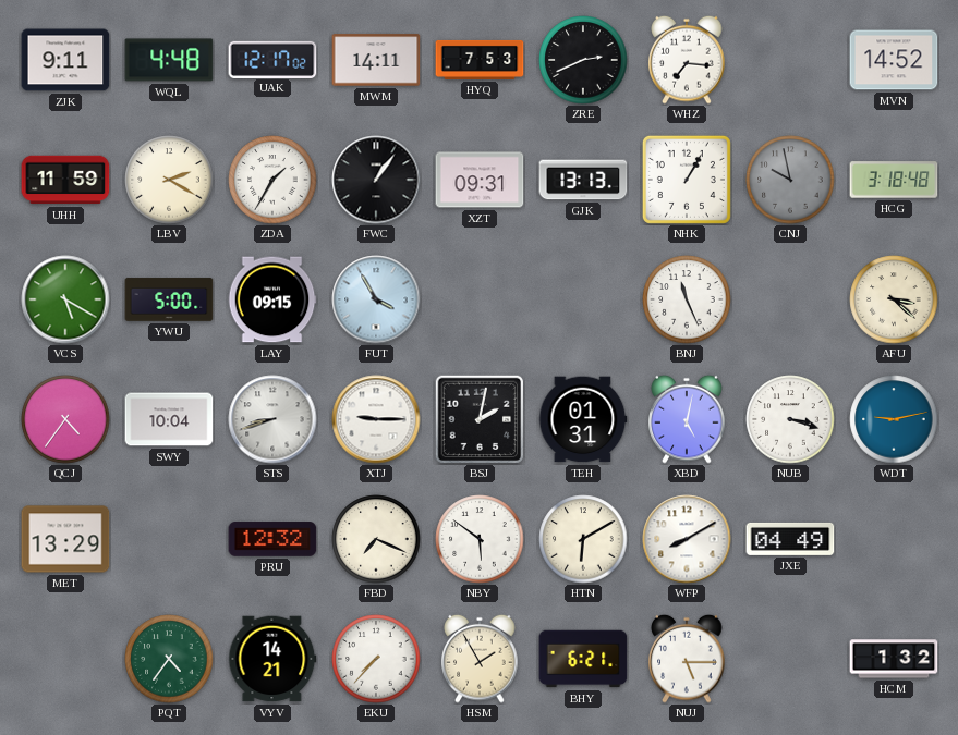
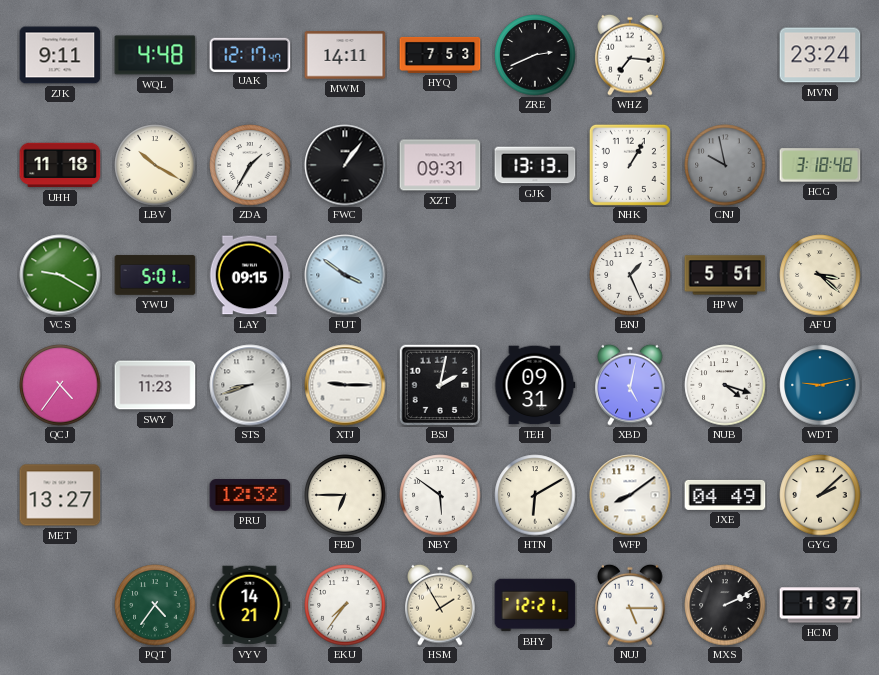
UAK: 12:17:02 -> 12:17:47
MVN: 14:52 -> 23:24
UHH: 11:59 -> 11:18
LBV: 2:20 -> 10:20
VCS: 5:20 -> 9:20
YWU: 5:00 -> 5:01
FUT: 3:55 -> 3:51
BNJ: 11:26 -> 1:26
HPW: none -> 5:51
SWY: 10:04 -> 11:23
TEH: 01:31 -> 09:31
NUB: 3:18 -> 4:18
MET: 13:29 -> 13:27
FBD: 7:19 -> 6:45
WFP: 8:10 -> 8:09
GYG: none -> 2:08
EKU: 7:37 -> 7:36
BHY: 6:21 -> 12:21
MXS: none -> 2:11
HCM: 1:32 -> 1:37
